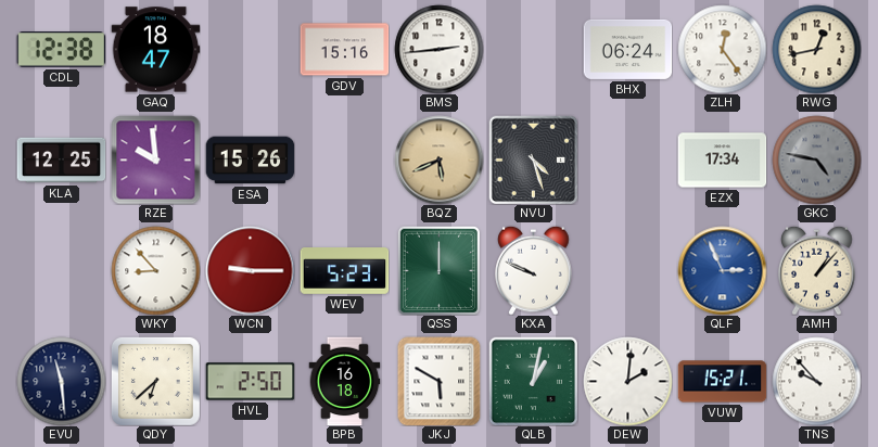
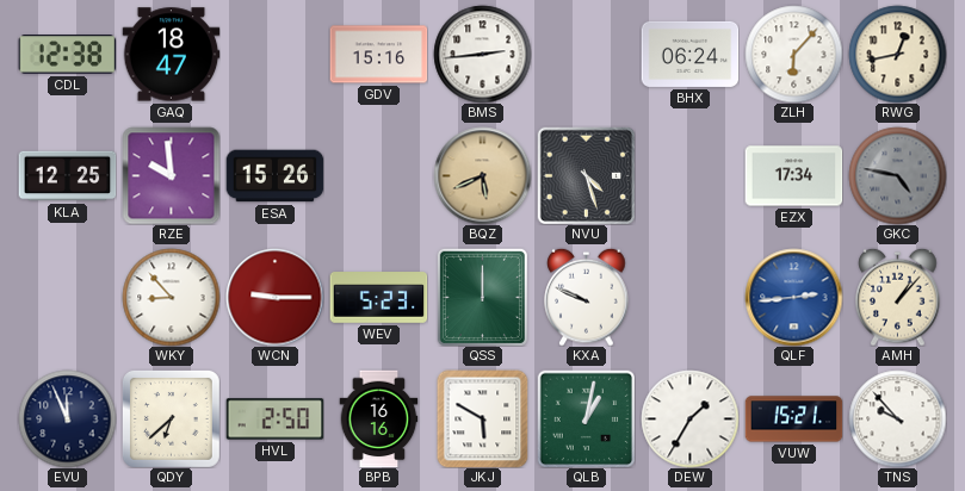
ZLH: 12:24 -> 6:07
QLF: 2:56 -> 2:44
EVU: 11:29 -> 11:56
BPB: 16:18 -> 16:16
DEW: 2:01 -> 1:35
